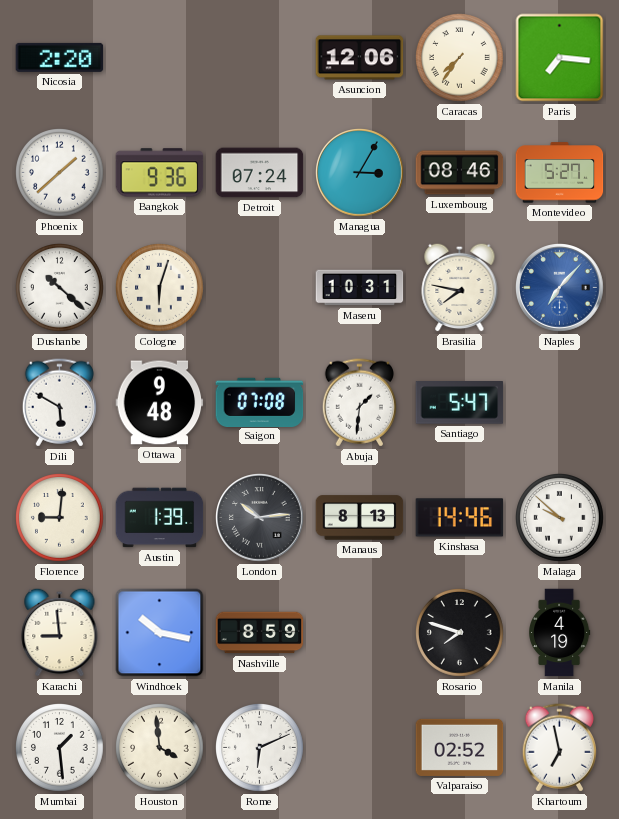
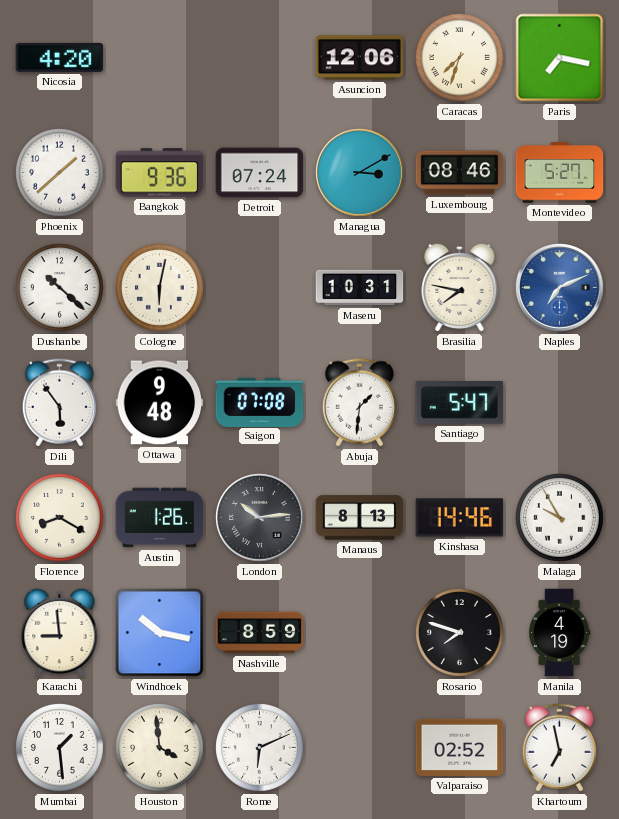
Nicosia: 2:20 -> 4:20
Caracas: 7:36 -> 7:33
Paris: 7:16 -> 7:17
Managua: 3:05 -> 3:10
Cologne: 6:03 -> 6:02
Naples: 7:07 -> 7:11
Dili: 5:50 -> 5:54
Florence: 9:01 -> 8:20
Austin: 1:39 -> 1:26
Malaga: 9:52 -> 9:55
